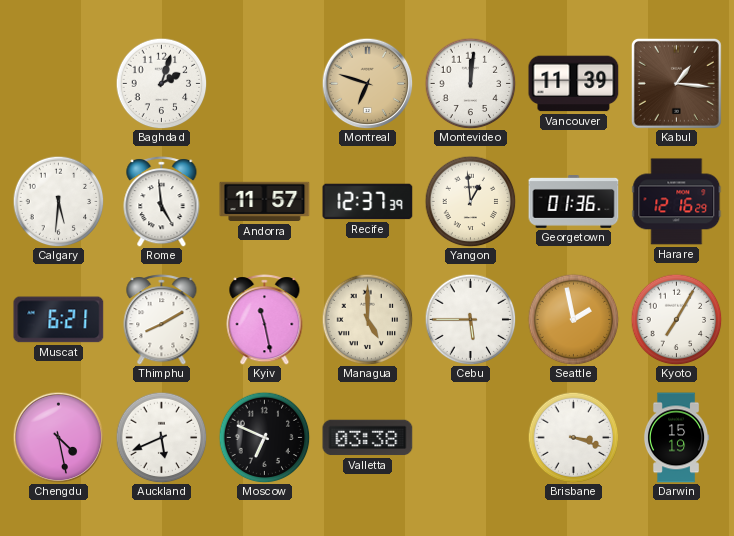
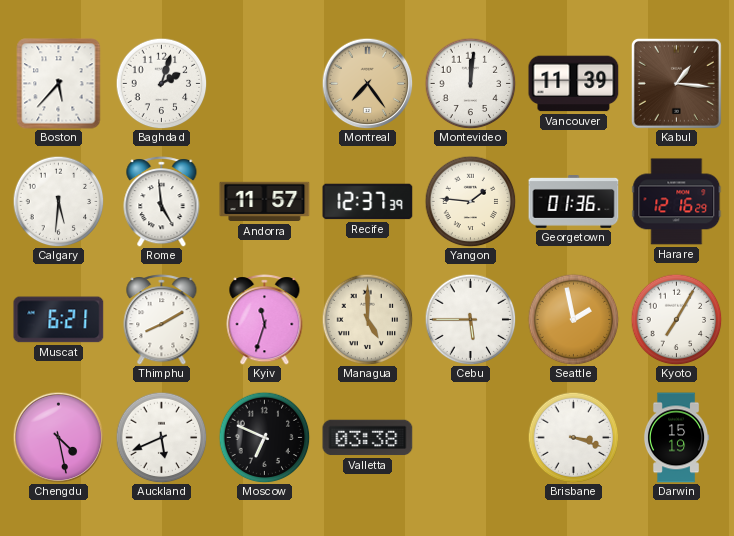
Boston: none -> 5:37
Montreal: 6:48 -> 7:24
Yangon: 12:59 -> 1:46
Kyiv: 11:28 -> 11:33
